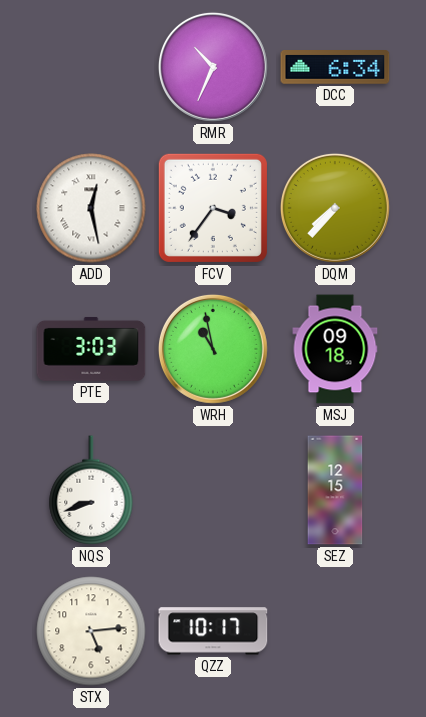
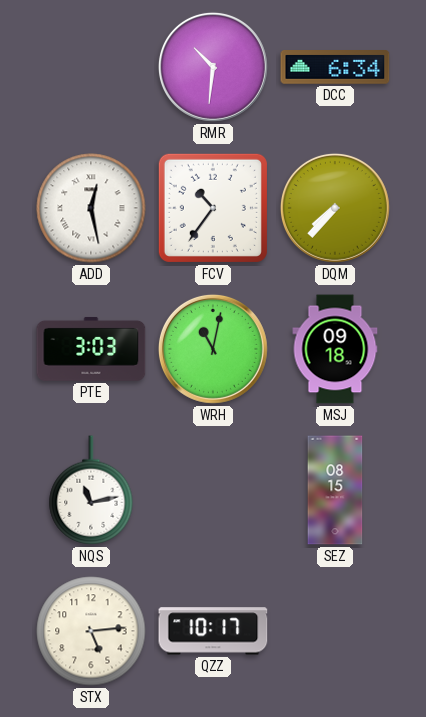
RMR: 10:34 -> 10:31
FCV: 3:36 -> 10:36
WRH: 10:58 -> 11:02
NQS: 8:42 -> 11:13
SEZ: 12:15 -> 08:15
